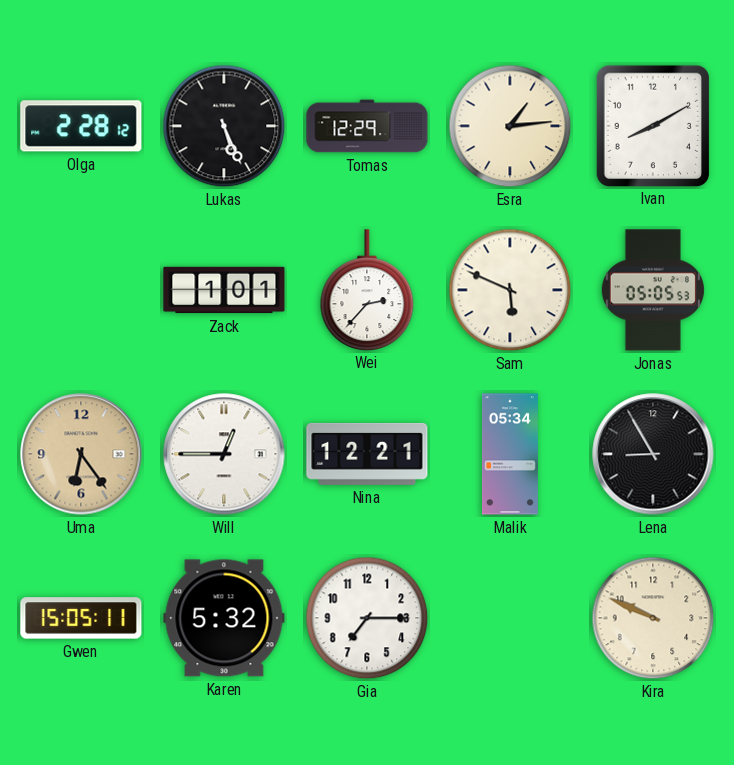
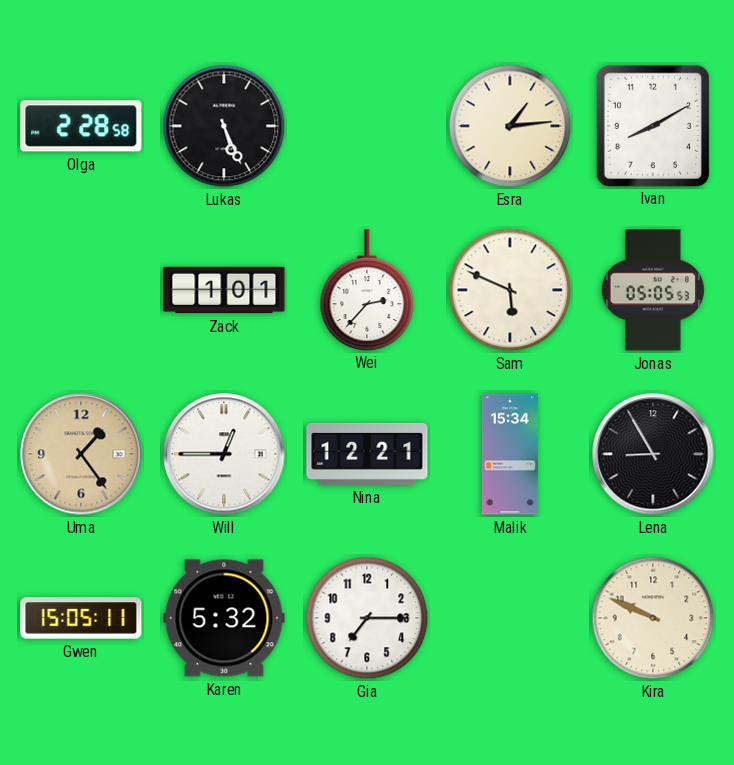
Olga: 2:28:12 -> 2:28:58
Tomas: 12:29 -> none
Uma: 6:24 -> 1:24
Malik: 05:34 -> 15:34
